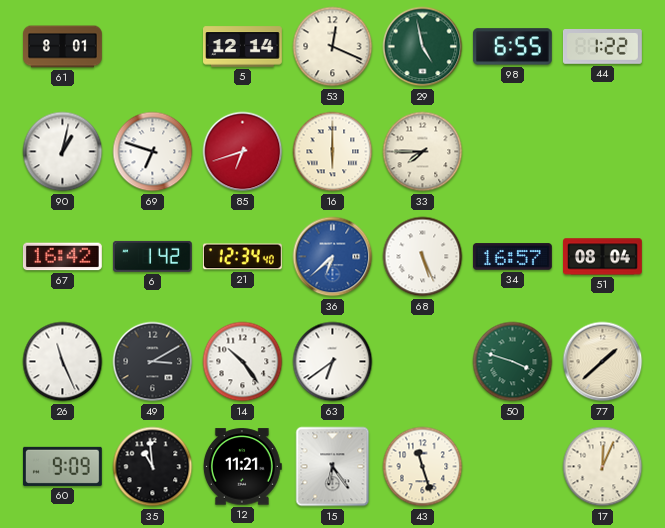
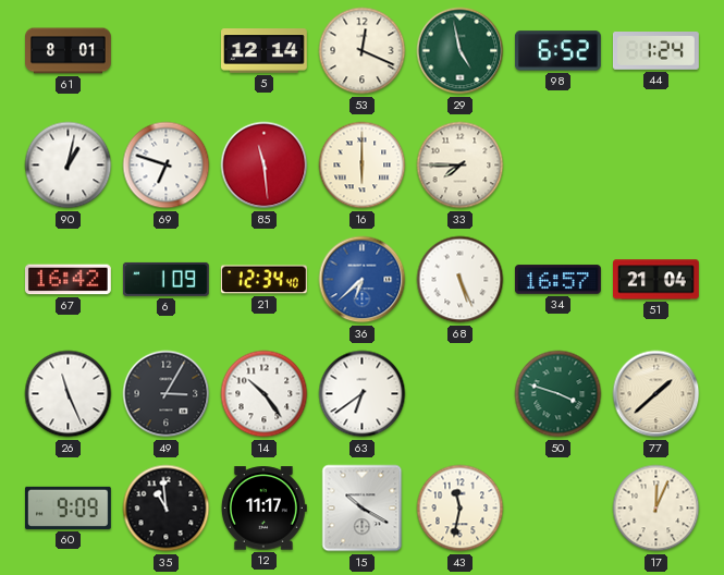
98: 6:55 -> 6:52
44: 1:22 -> 1:24
85: 6:42 -> 11:29
6: 1:42 -> 1:09
51: 08:04 -> 21:04
49: 3:10 -> 3:05
12: 11:21 -> 11:17
15: 6:24 -> 10:20
43: 11:27 -> 11:32
